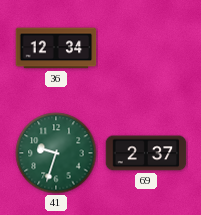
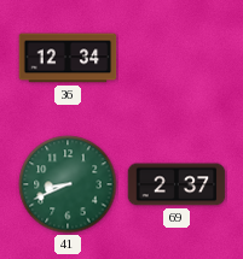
41: 9:33 -> 8:41
